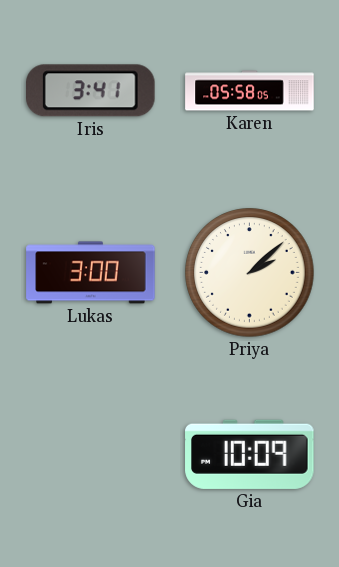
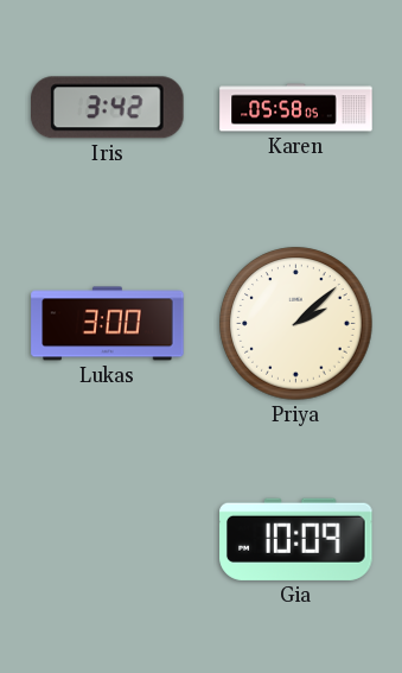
Iris: 3:41 -> 3:42
